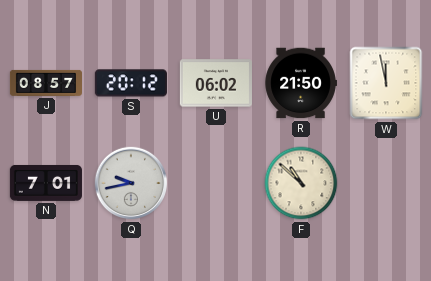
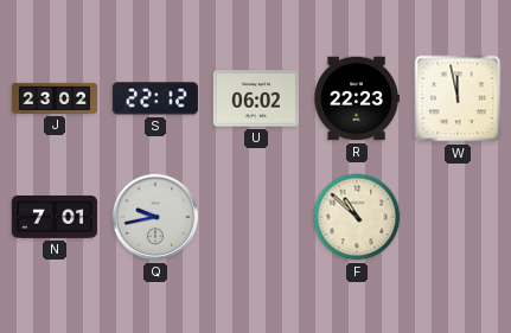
J: 08:57 -> 23:02
S: 20:12 -> 22:12
R: 21:50 -> 22:23
